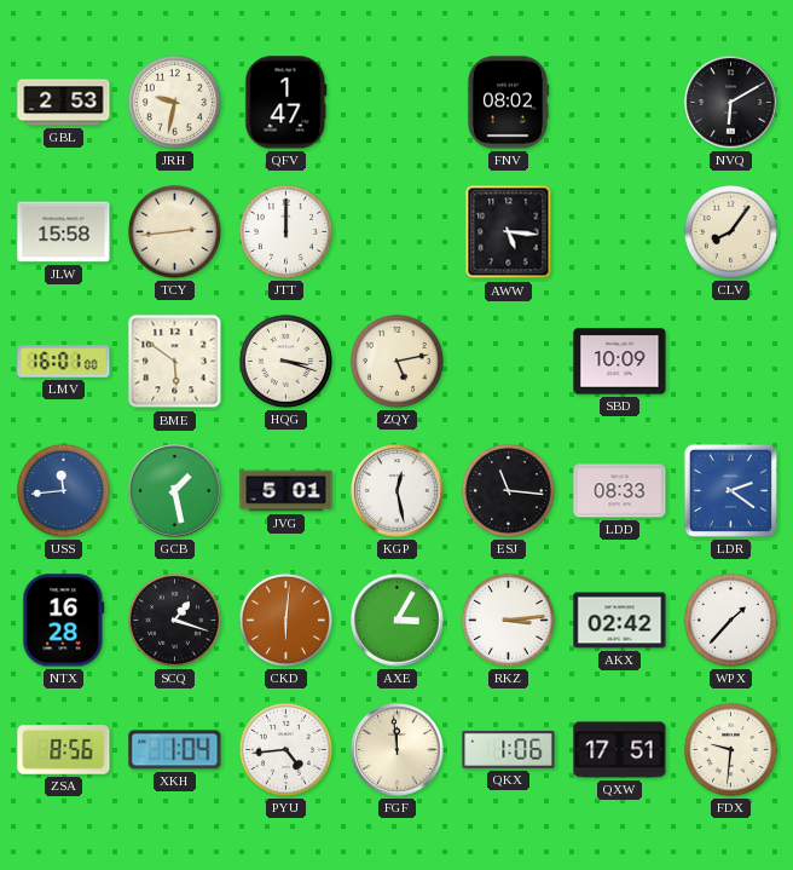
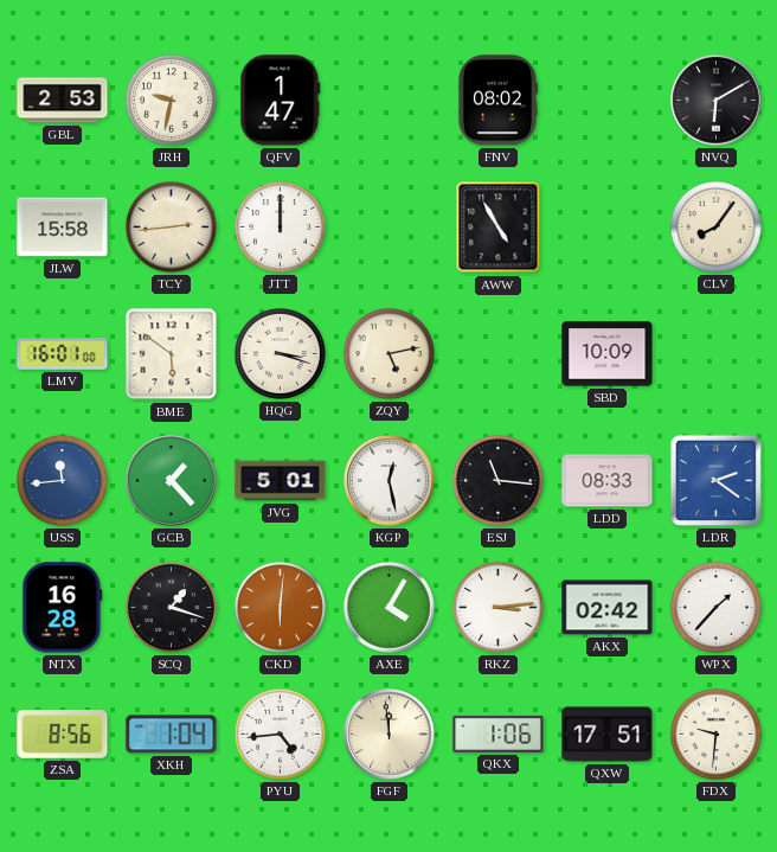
AWW: 5:16 -> 4:55
GCB: 1:28 -> 1:23
AXE: 3:05 -> 4:05
